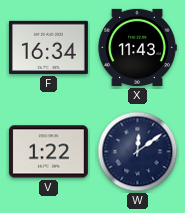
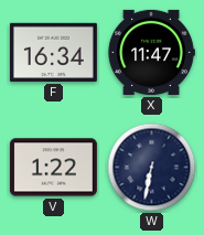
X: 11:43 -> 11:47
W: 12:09 -> 6:32
